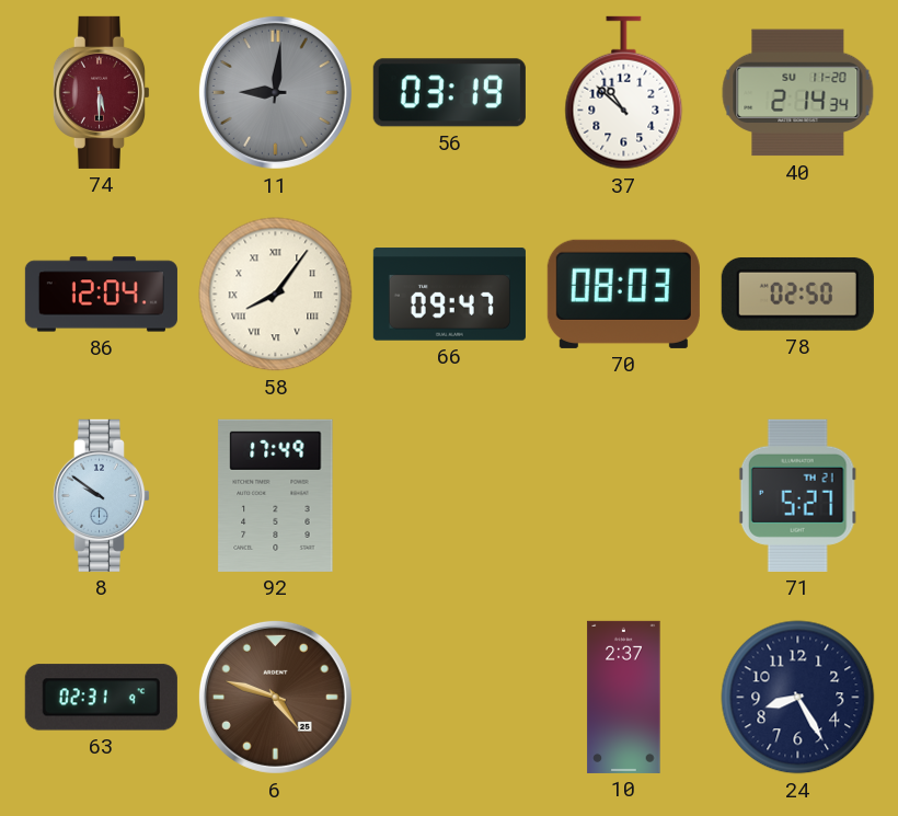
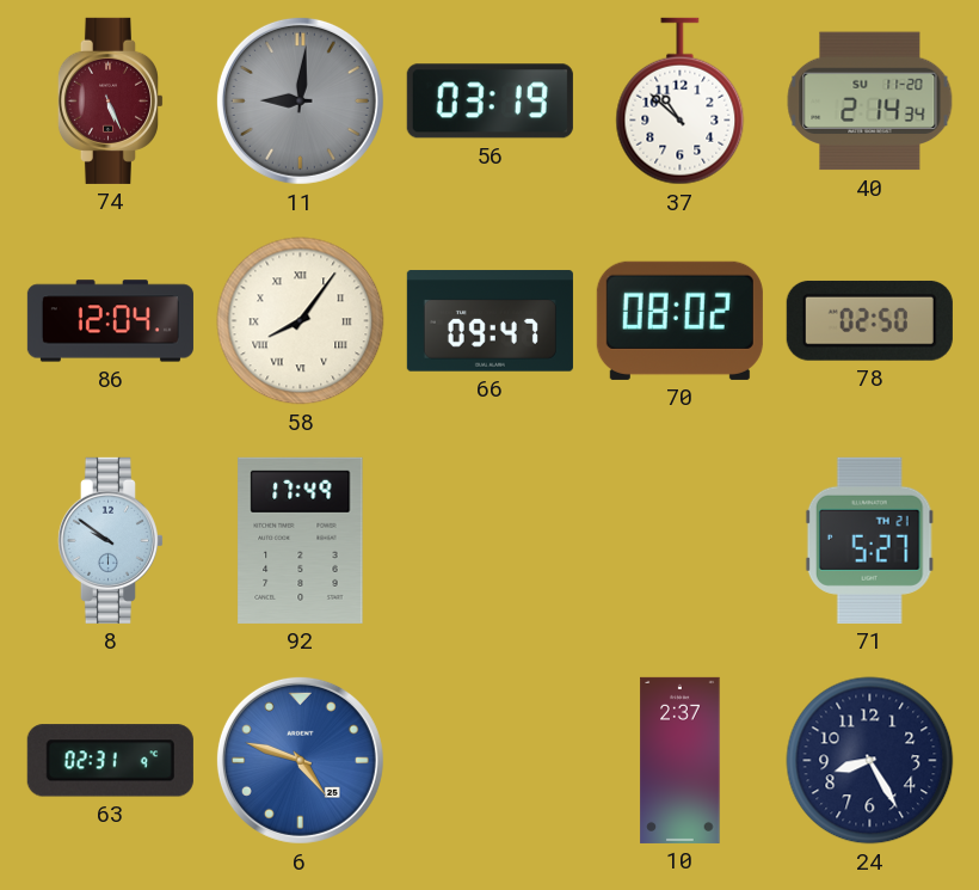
74: 5:30 -> 5:26
70: 08:03 -> 08:02
6 dial: brown -> blue
